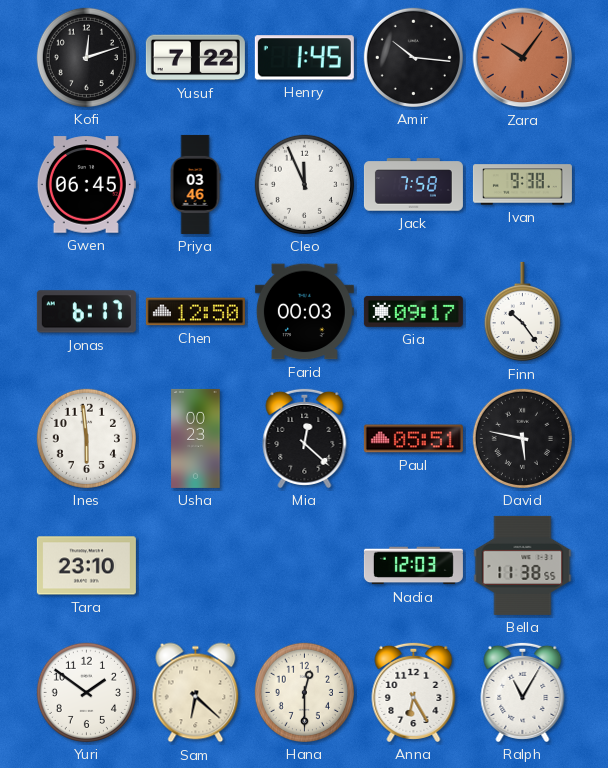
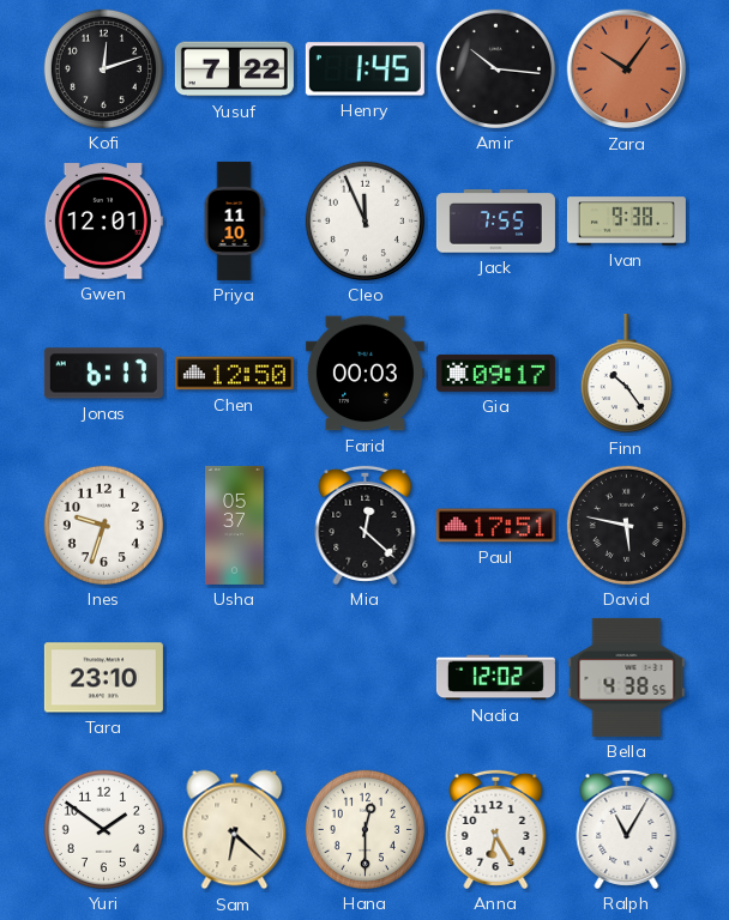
Gwen: 06:45 -> 12:01
Priya: 03:46 -> 11:10
Jack: 7:58 -> 7:55
Ines: 5:59 -> 9:33
Usha: 00:23 -> 05:37
Paul: 05:51 -> 17:51
Nadia: 12:03 -> 12:02
Bella: 11:38 -> 4:38
